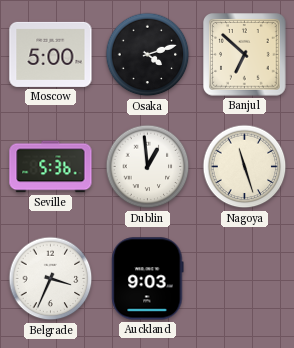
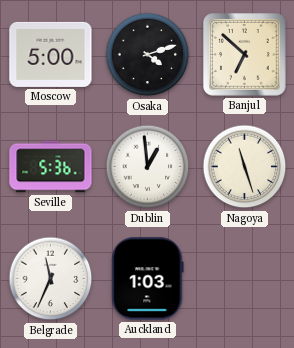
Belgrade: 3:34 -> 11:34
Auckland: 9:03 -> 1:03
